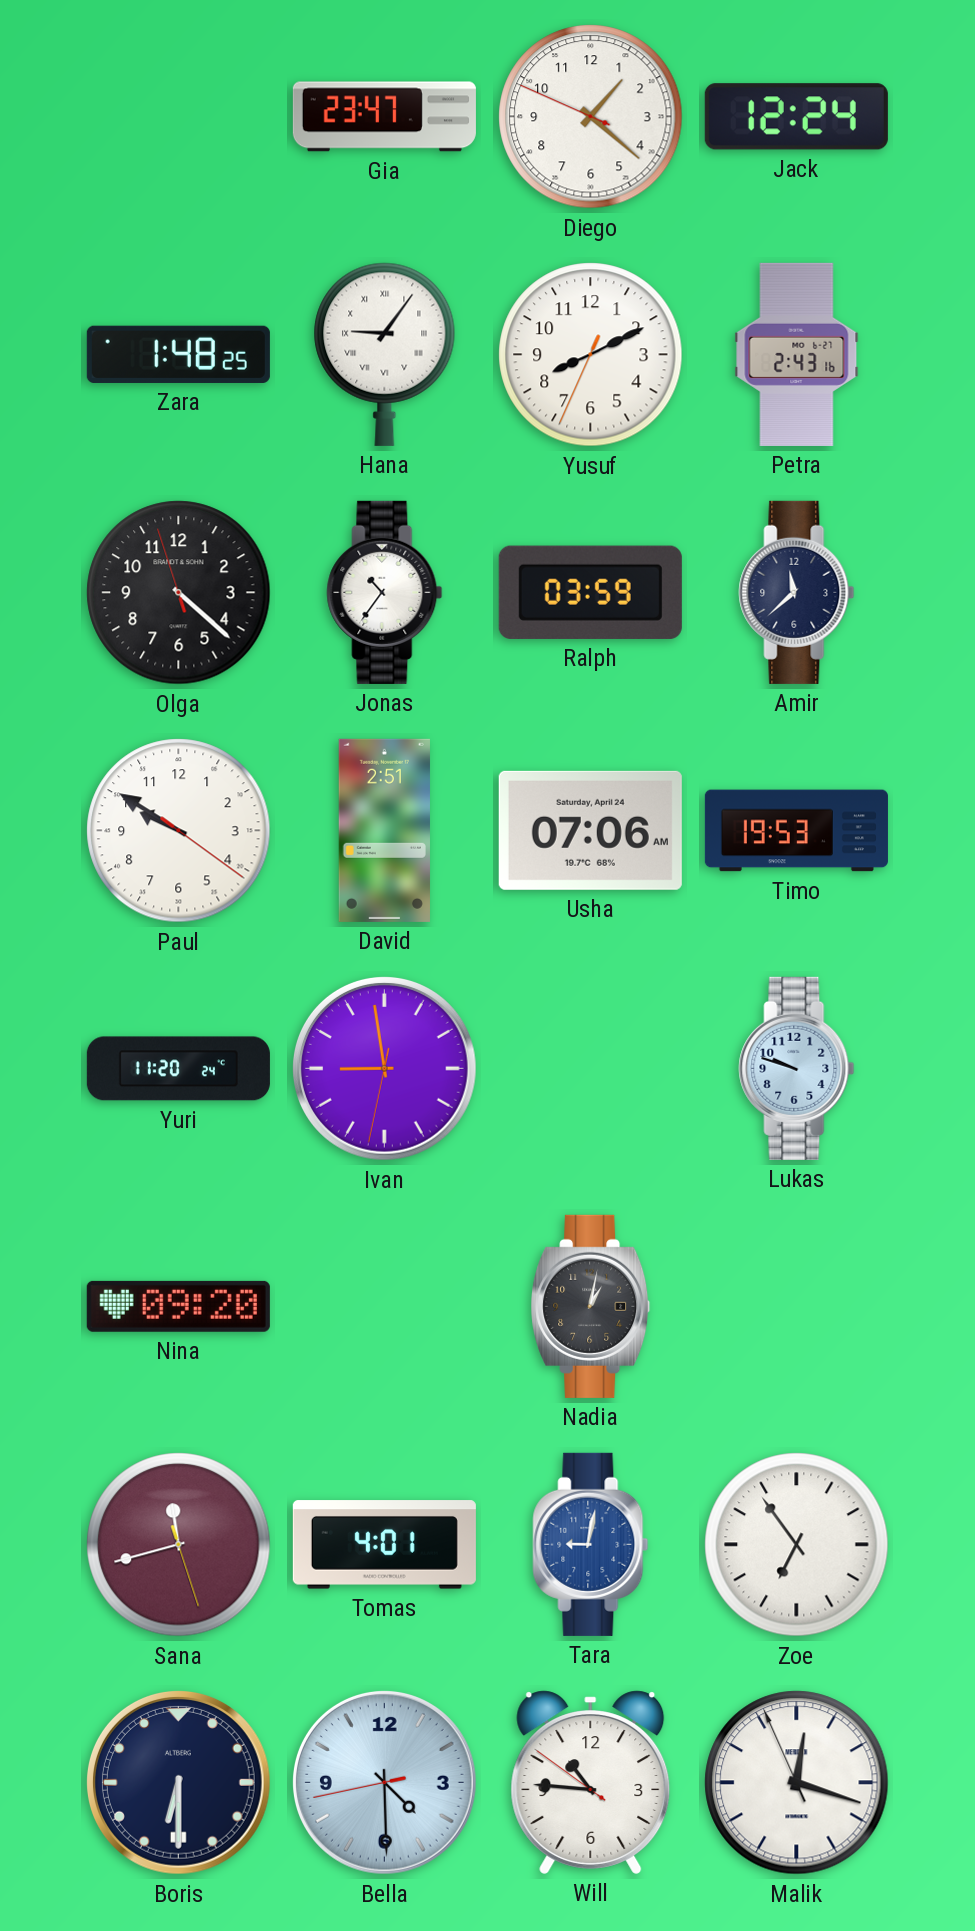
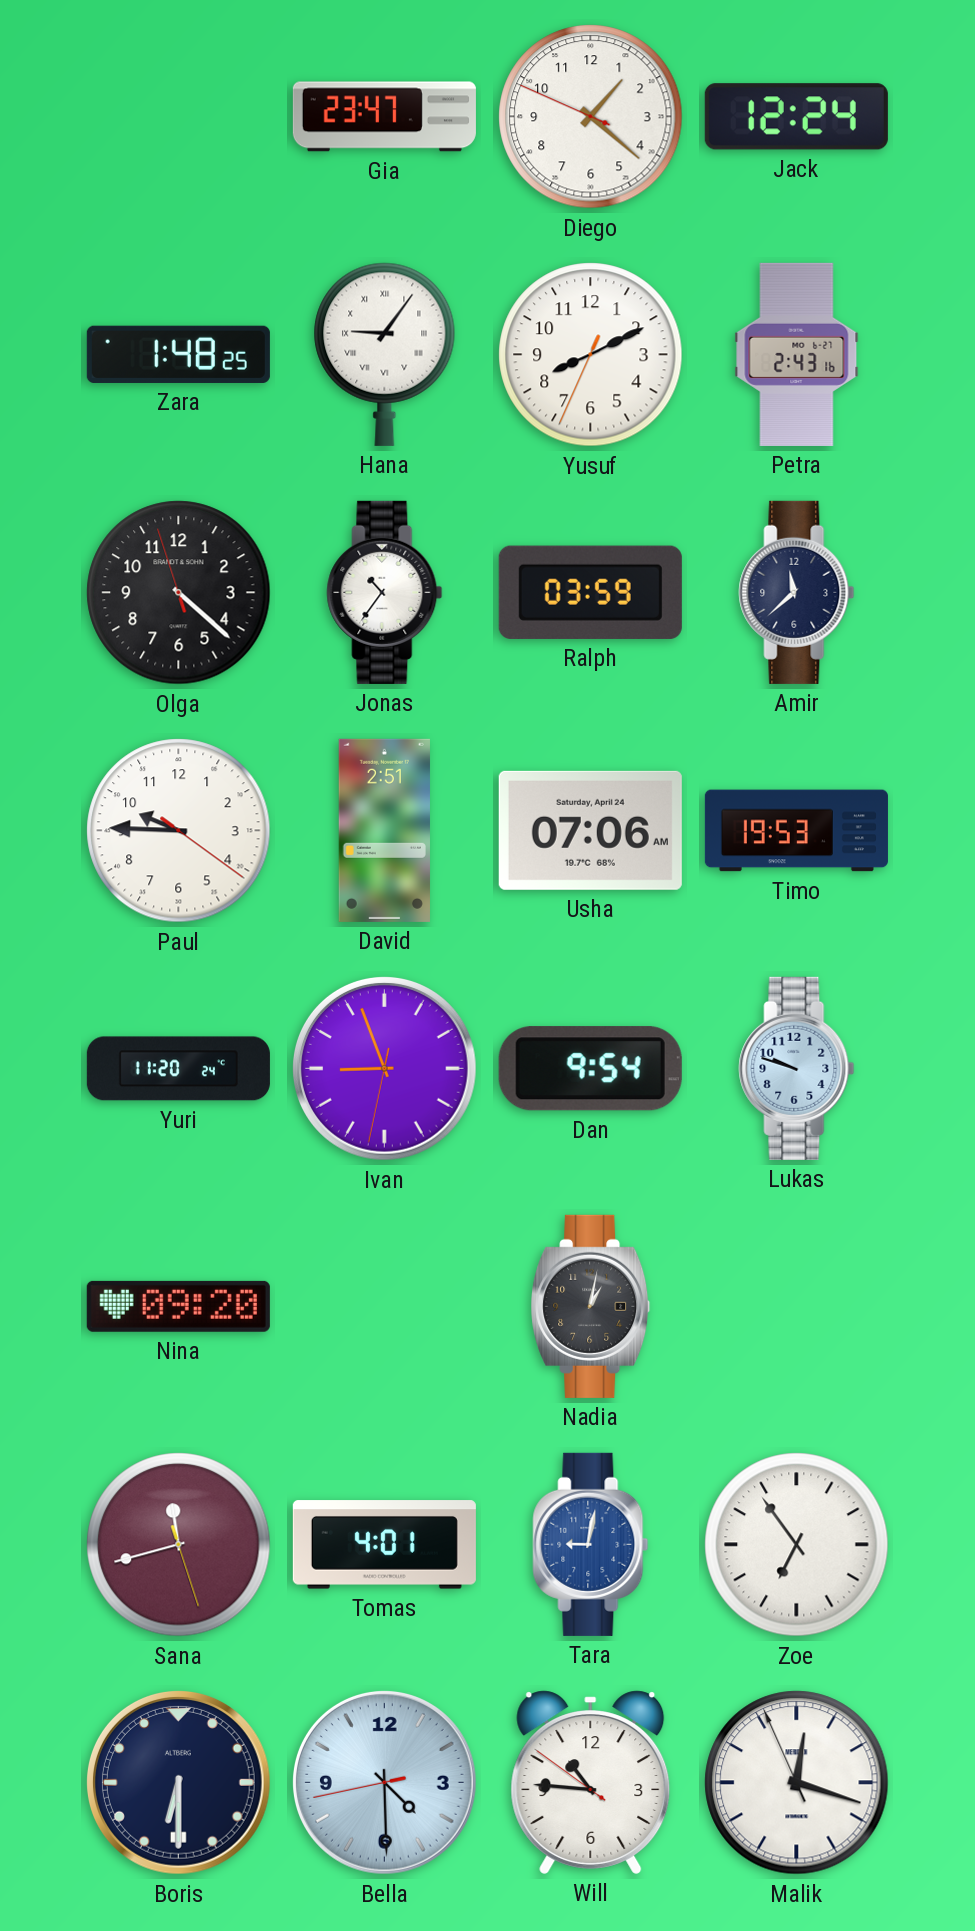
Paul: 9:50 -> 9:45
Ivan: 8:58 -> 8:56
Dan: none -> 9:54
